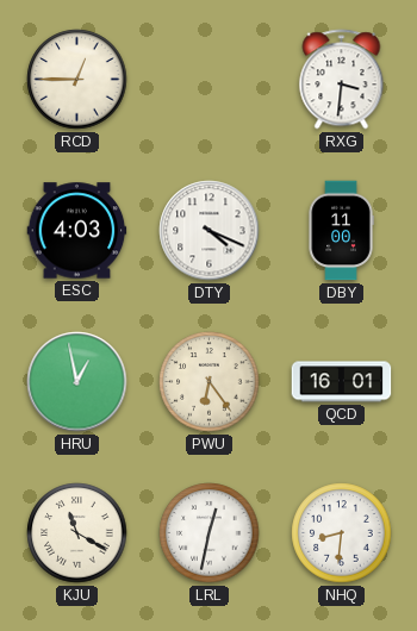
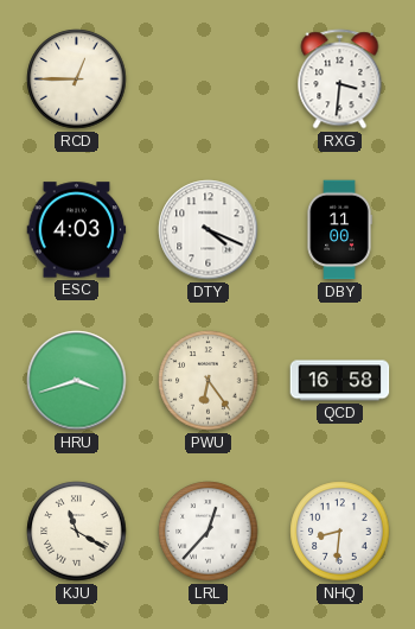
HRU: 12:58 -> 3:42
QCD: 16:01 -> 16:58
LRL: 12:32 -> 12:37
